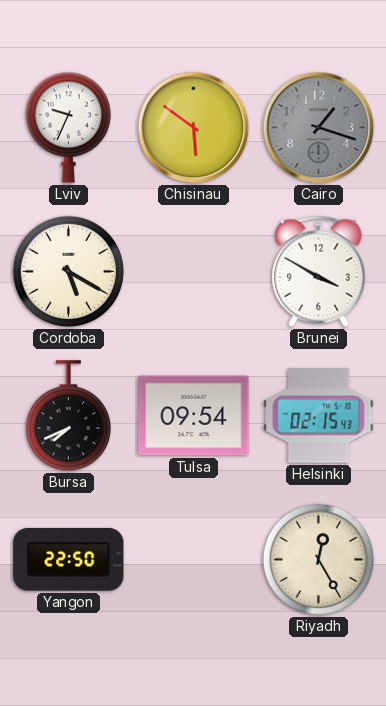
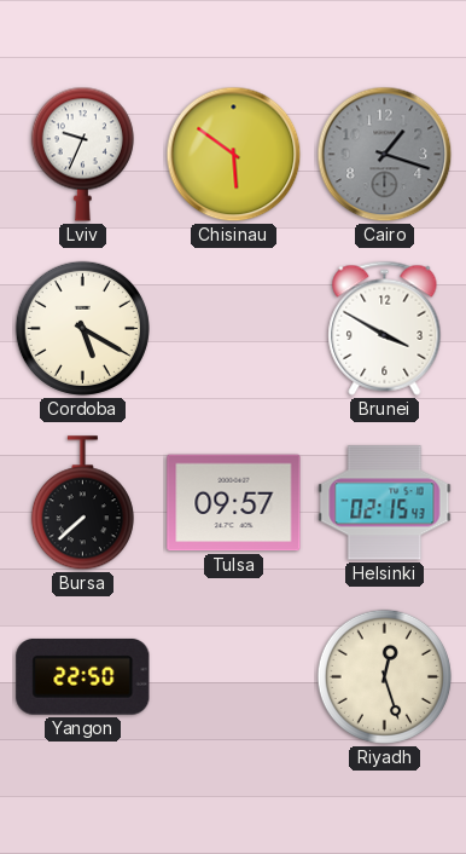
Bursa: 7:41 -> 7:38
Tulsa: 09:54 -> 09:57
Riyadh: 12:25 -> 12:27
